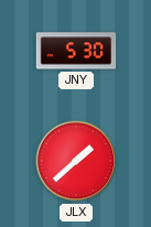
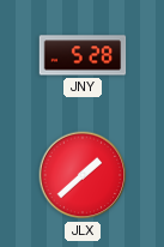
JNY: 5:30 -> 5:28
